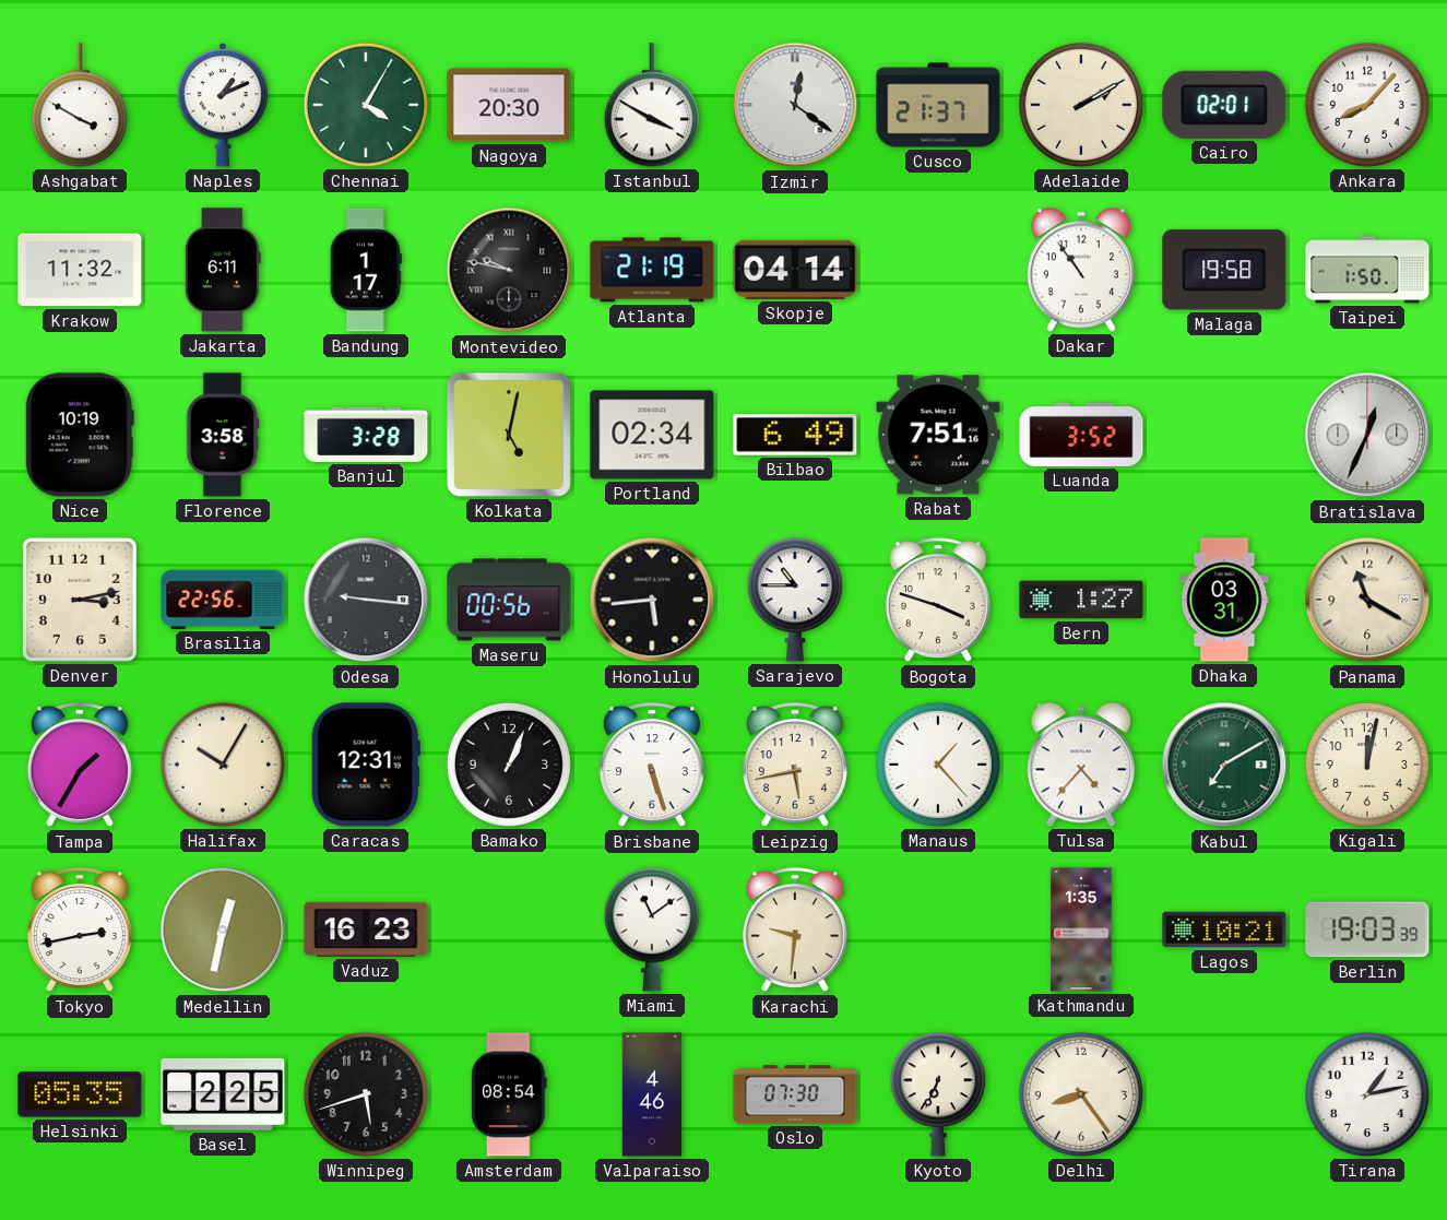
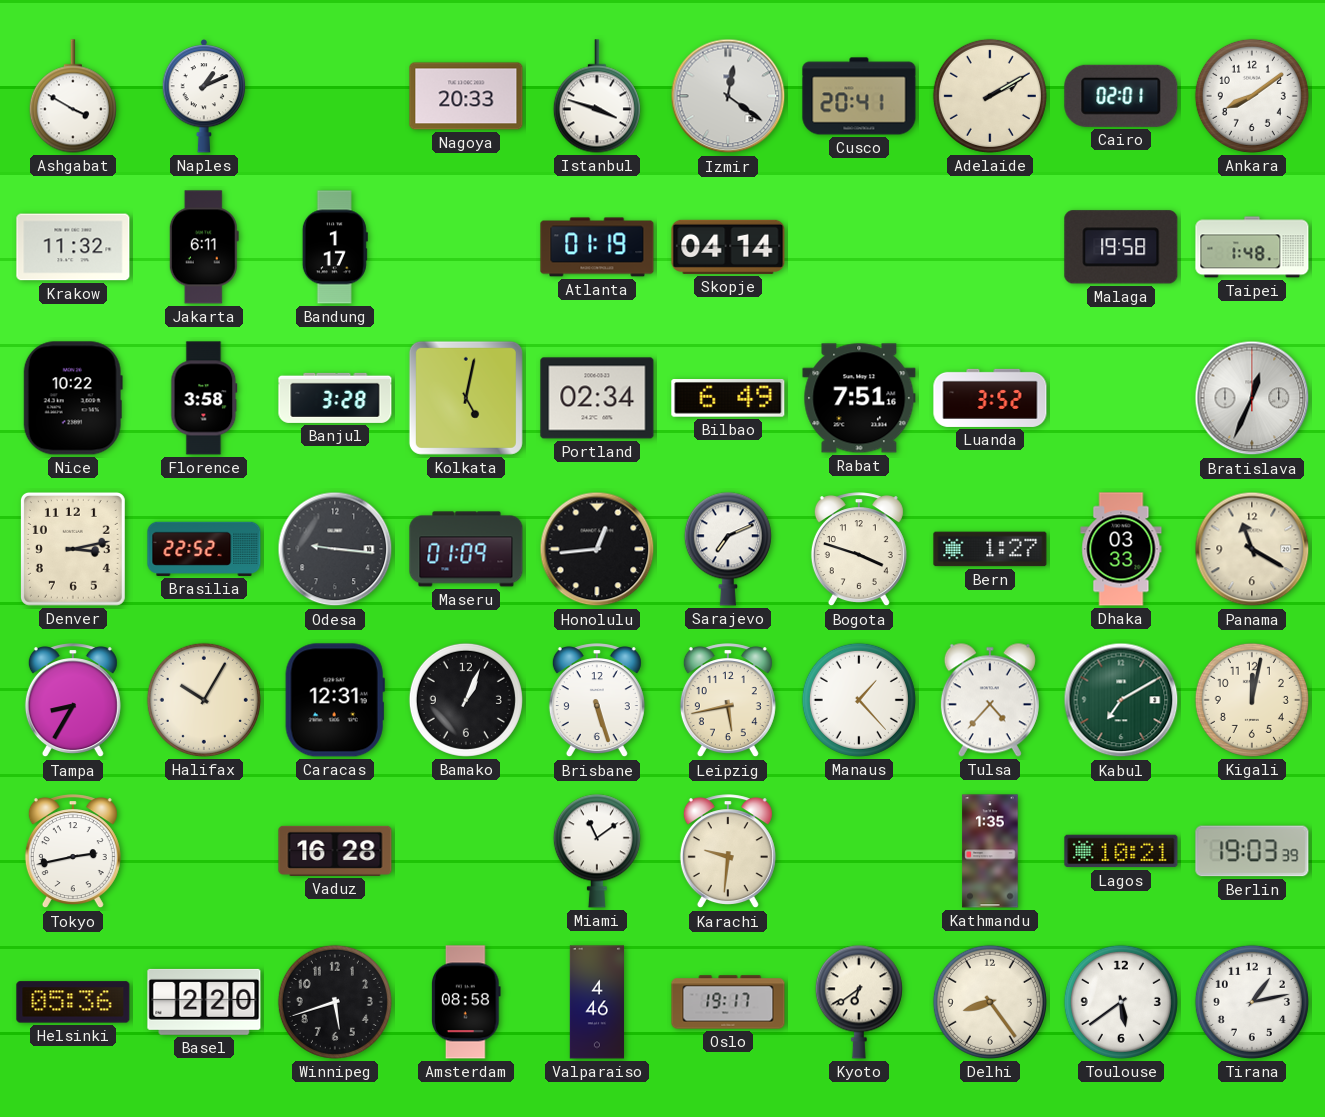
Chennai: 4:05 -> none
Nagoya: 20:30 -> 20:33
Istanbul: 3:50 -> 3:48
Cusco: 21:37 -> 20:41
Ankara: 8:07 -> 8:09
Montevideo: 9:47 -> none
Atlanta: 21:19 -> 01:19
Dakar: 10:54 -> none
Taipei: 1:50 -> 1:48
Nice: 10:19 -> 10:22
Brasilia: 22:56 -> 22:52
Maseru: 00:56 -> 01:09
Honolulu: 5:44 -> 12:44
Sarajevo: 10:45 -> 7:11
Dhaka: 03:31 -> 03:33
Tampa: 1:35 -> 8:35
Medellin: 12:32 -> none
Vaduz: 16:23 -> 16:28
Helsinki: 05:35 -> 05:36
Basel: 2:25 -> 2:20
Amsterdam: 08:54 -> 08:58
Oslo: 07:30 -> 19:17
Kyoto: 6:34 -> 6:39
Toulouse: none -> 5:39
